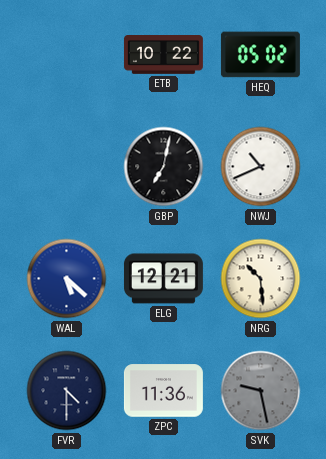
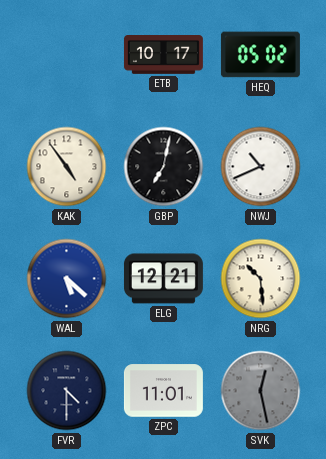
ETB: 10:22 -> 10:17
KAK: none -> 4:54
ZPC: 11:36 -> 11:01
SVK: 9:28 -> 12:28
